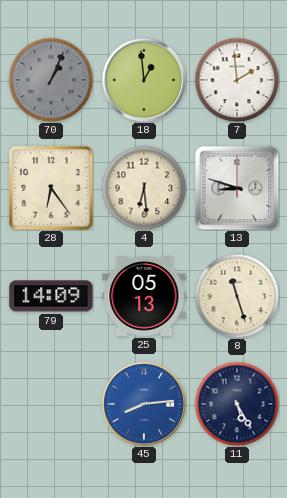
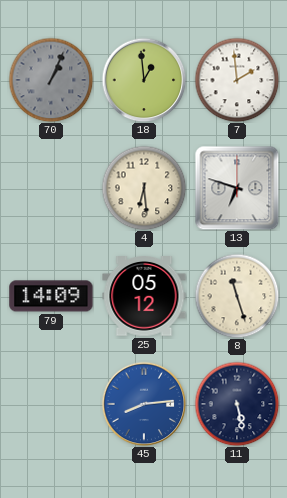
28: 6:24 -> none
13: 8:48 -> 6:48
25: 05:13 -> 05:12
11: 5:25 -> 5:28
